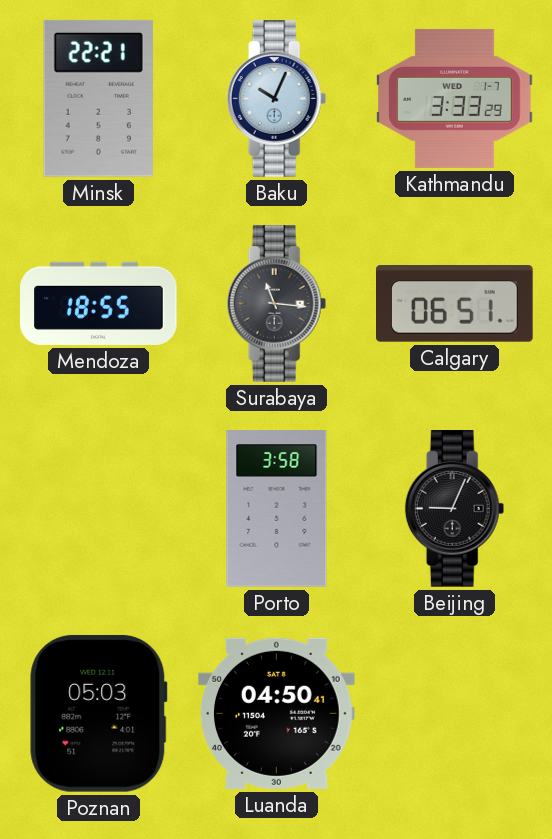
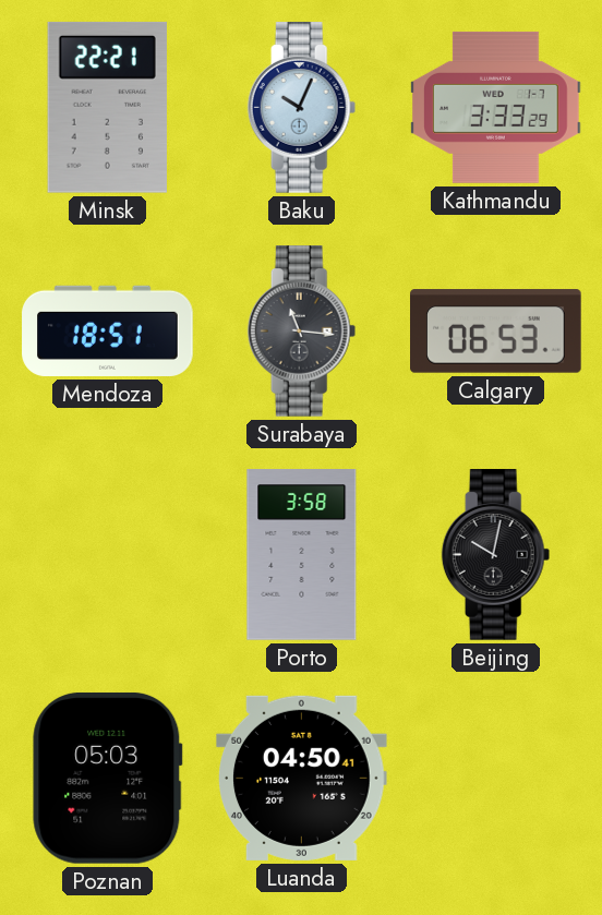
Mendoza: 18:55 -> 18:51
Calgary: 06:51 -> 06:53
Beijing: 9:04 -> 10:02
